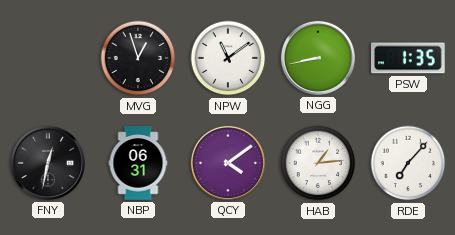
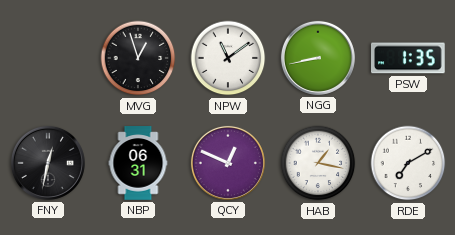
QCY: 4:09 -> 12:49
HAB: 1:14 -> 1:17
RDE: 7:07 -> 7:10
